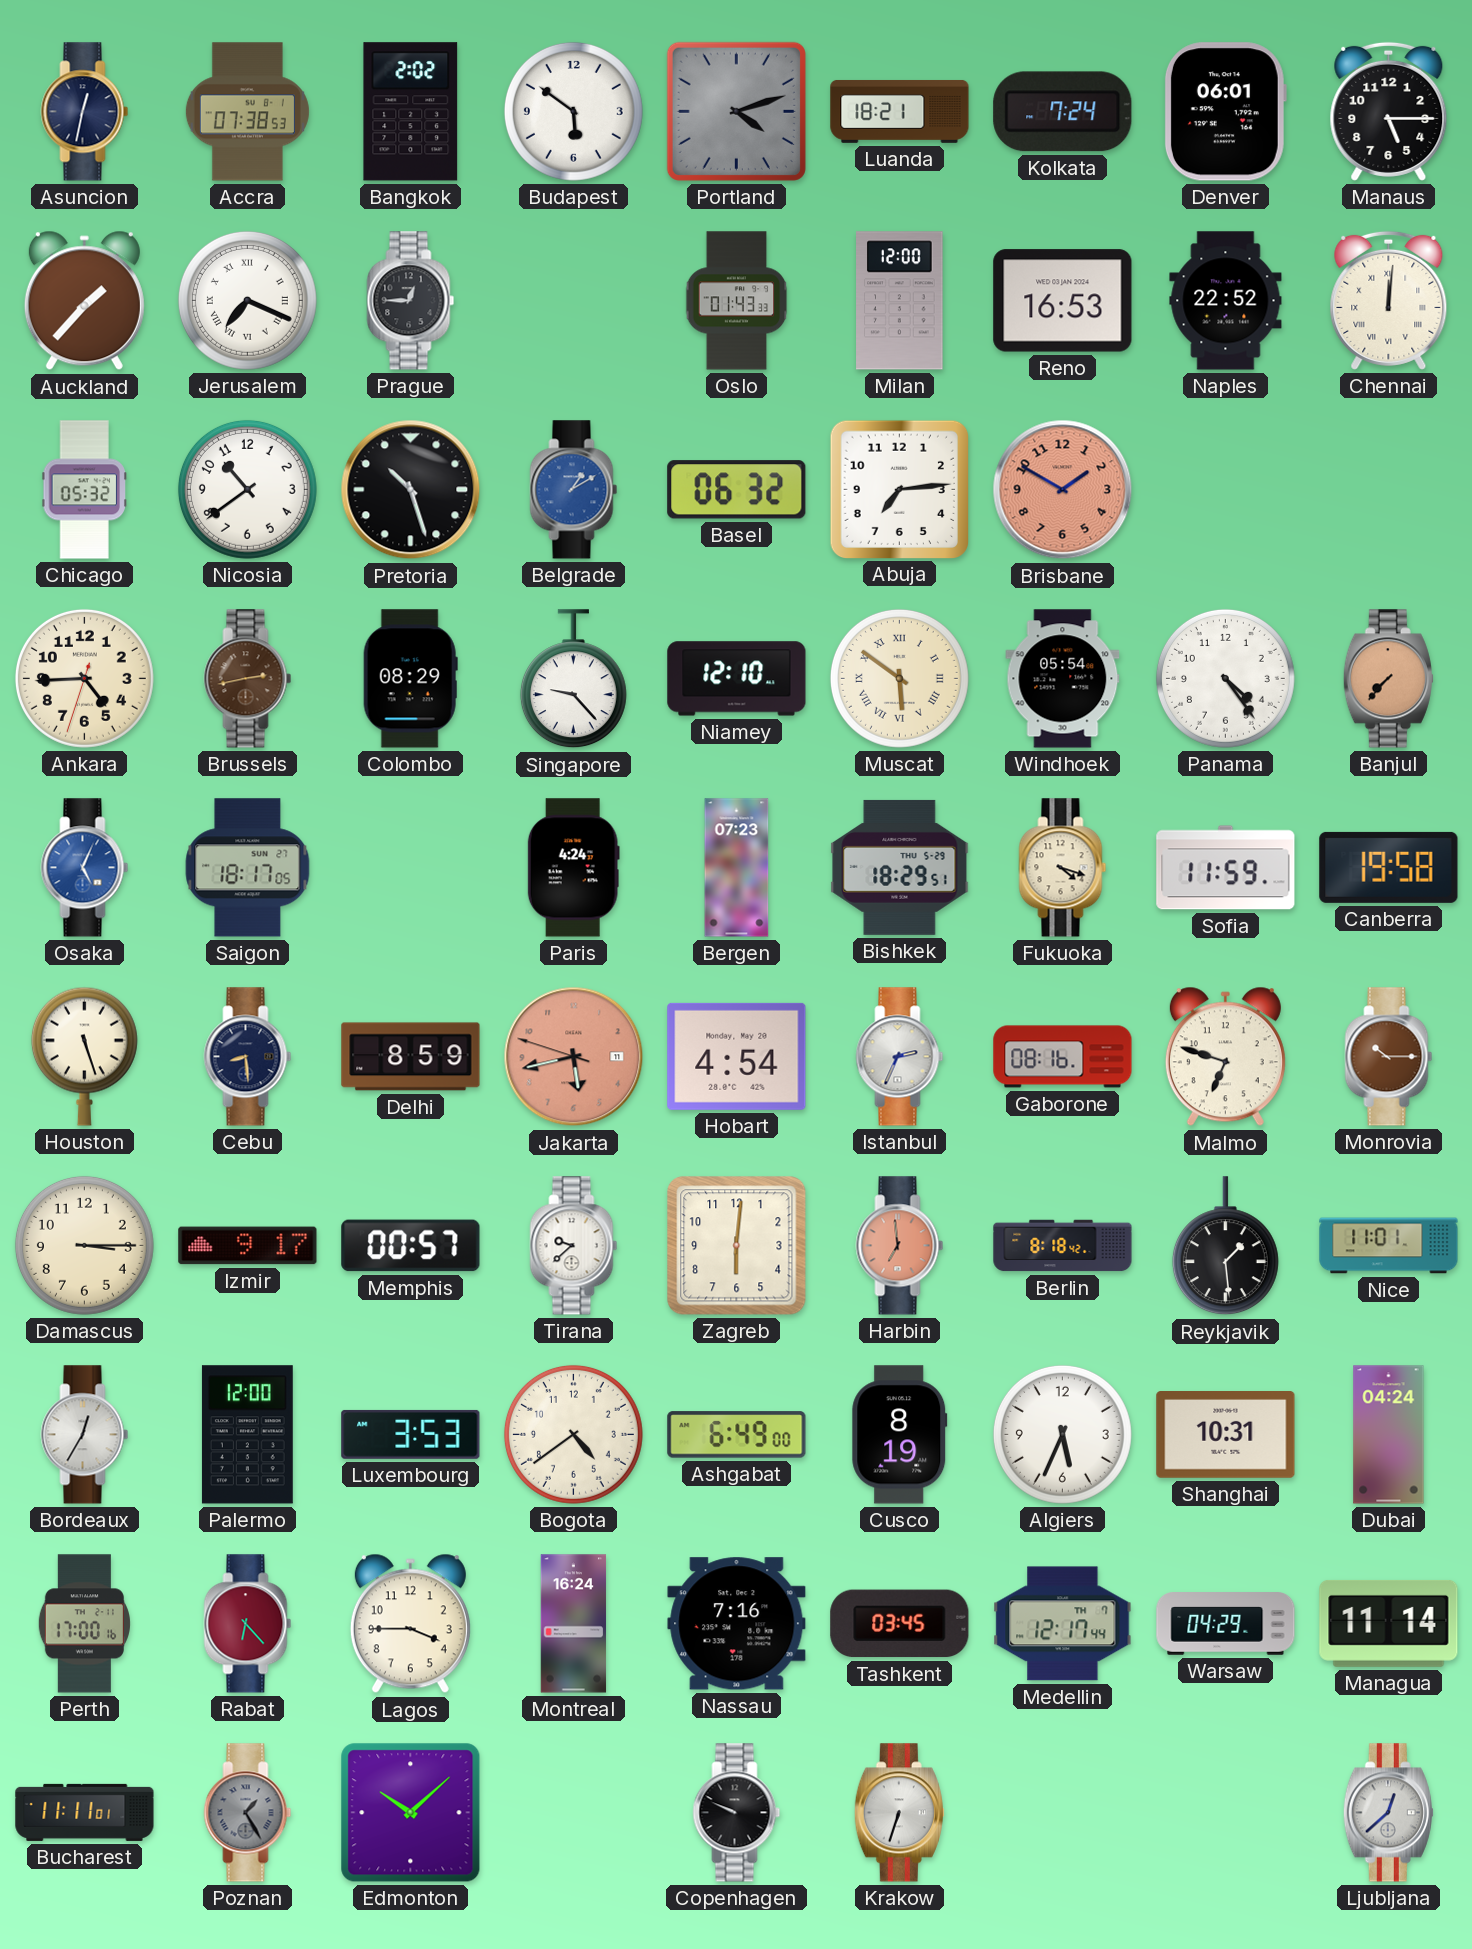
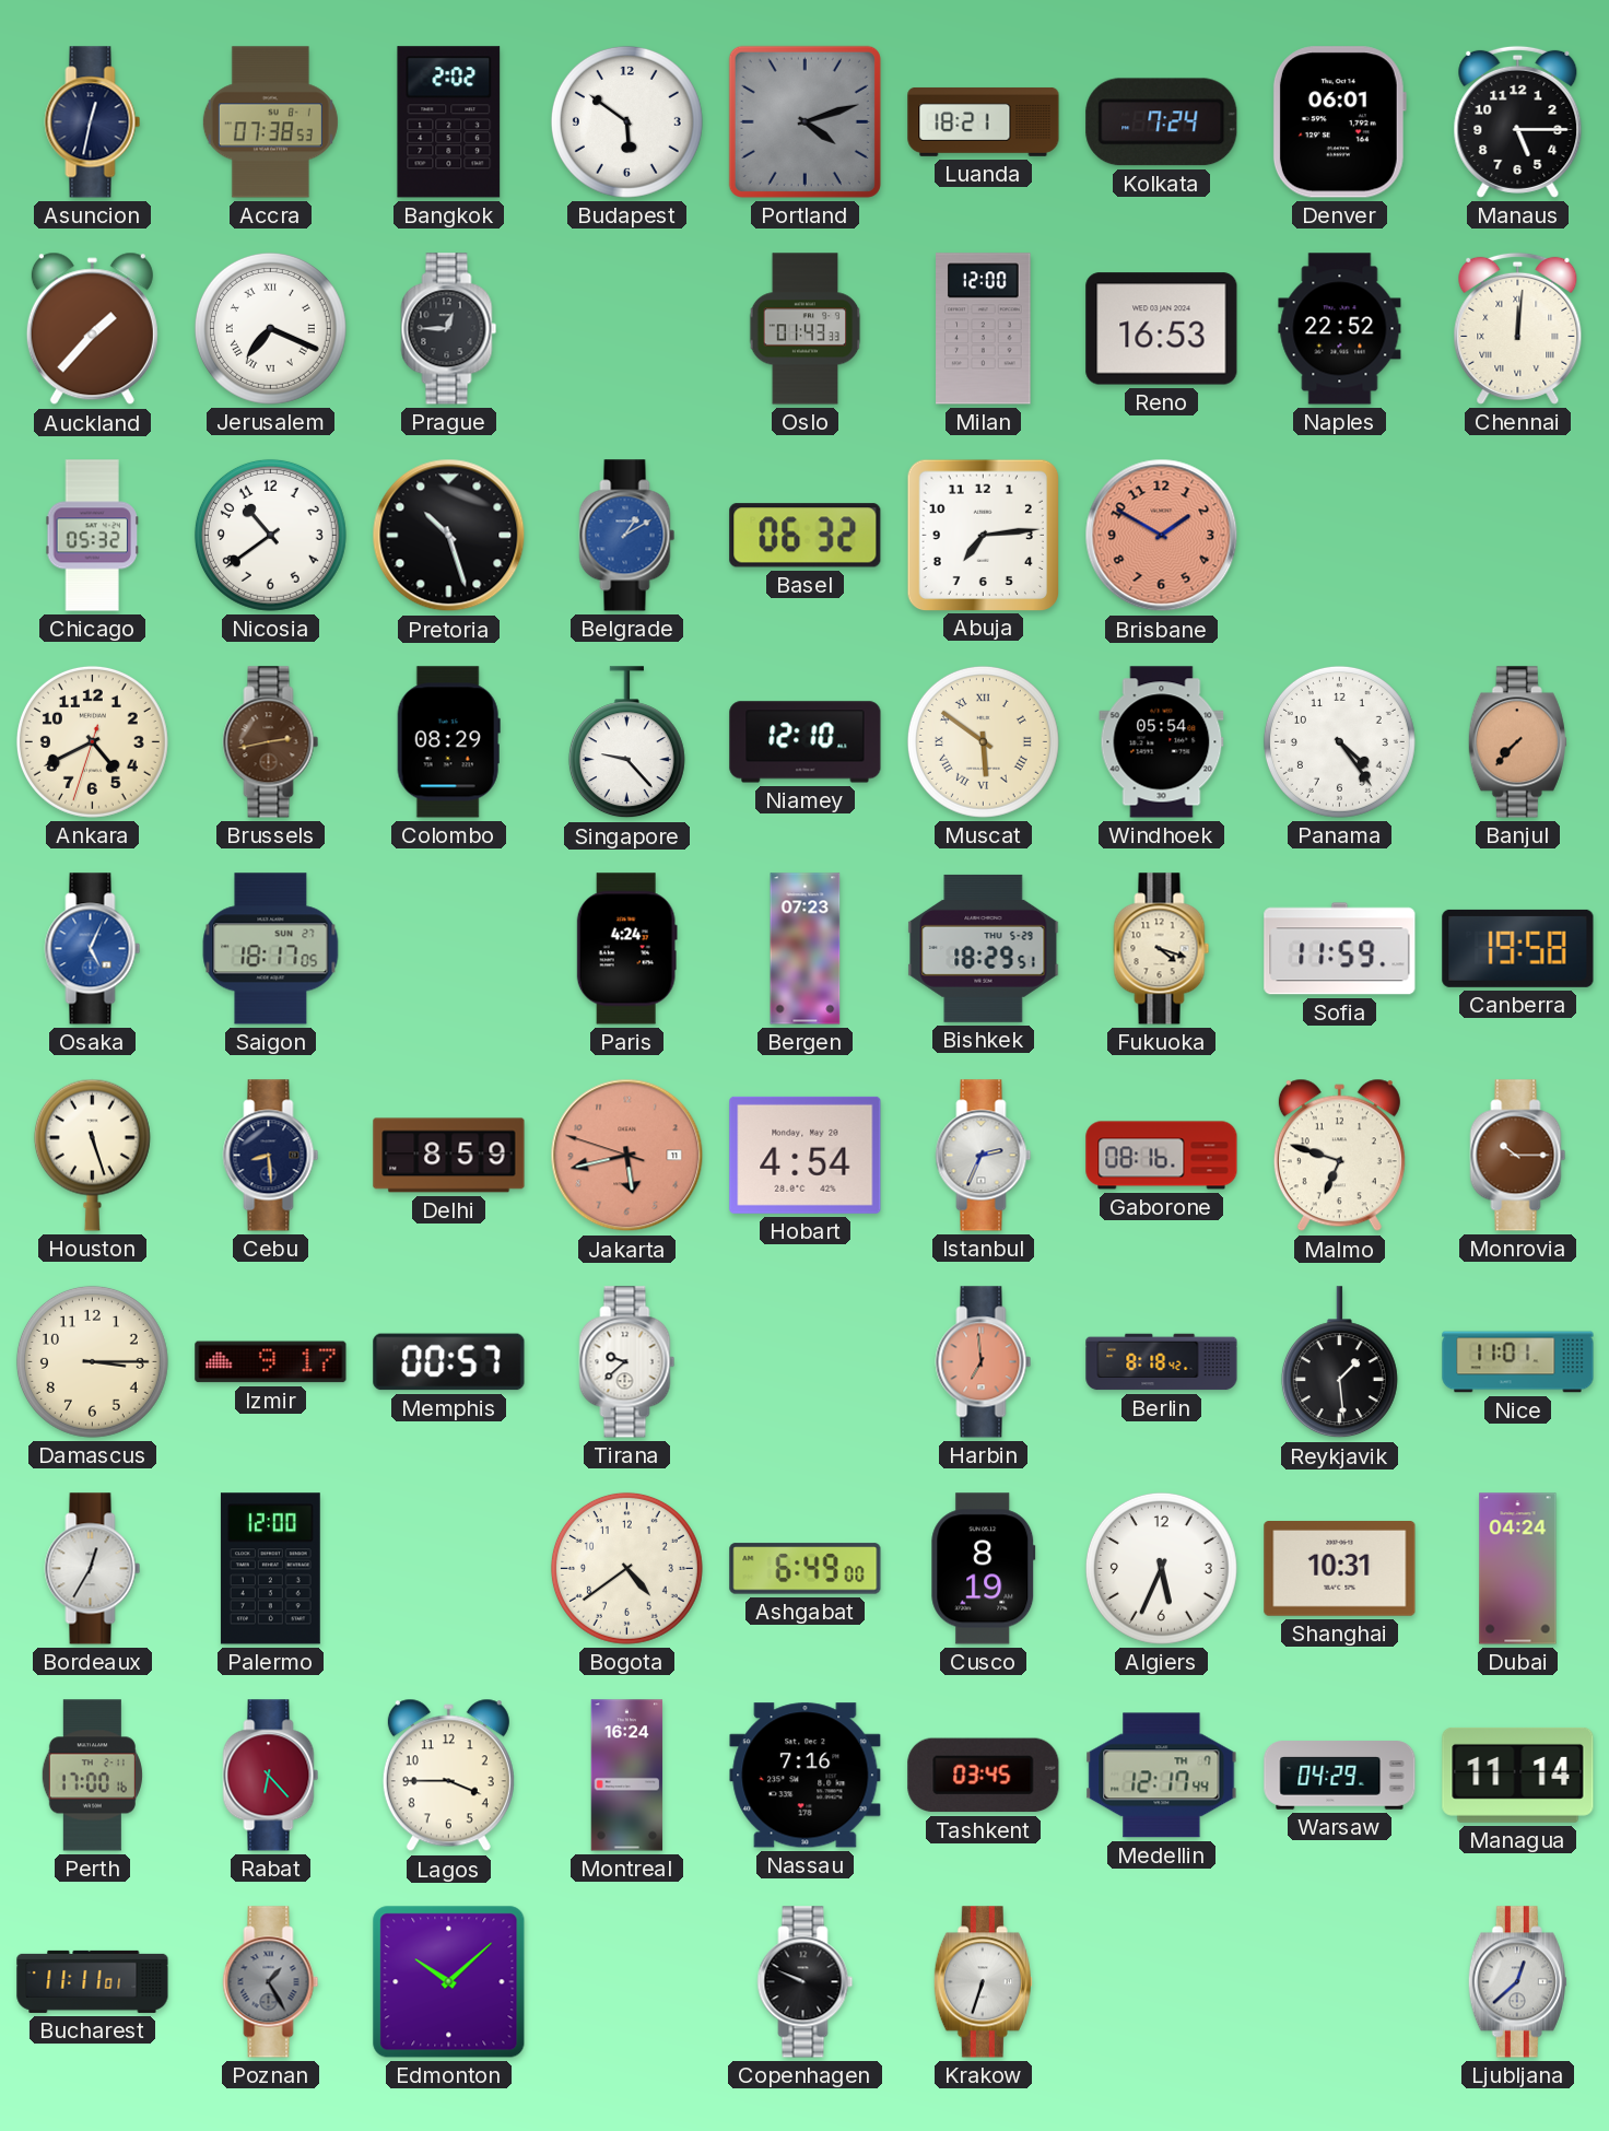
Ankara: 4:44 -> 4:40
Zagreb: 6:01 -> none
Luxembourg: 3:53 -> none
